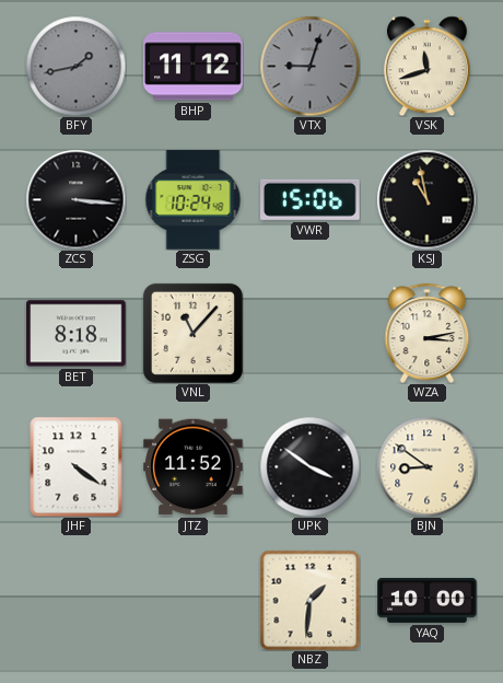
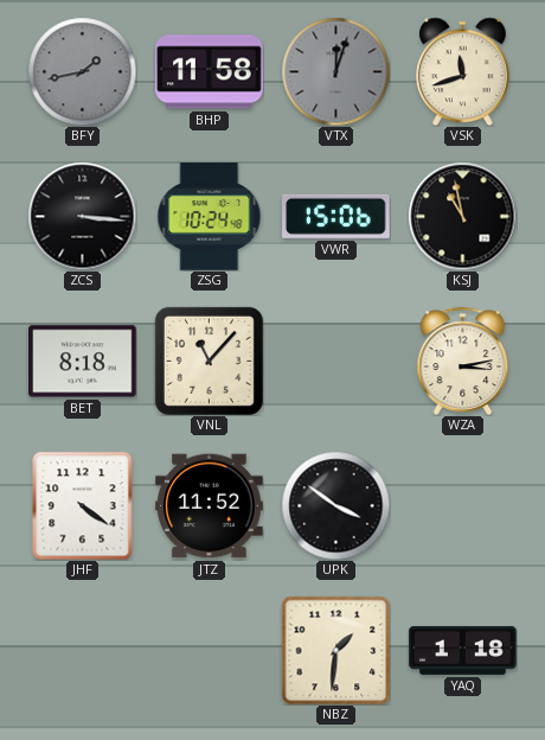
BHP: 11:12 -> 11:58
VTX: 9:03 -> 12:03
BJN: 8:51 -> none
YAQ: 10:00 -> 1:18
